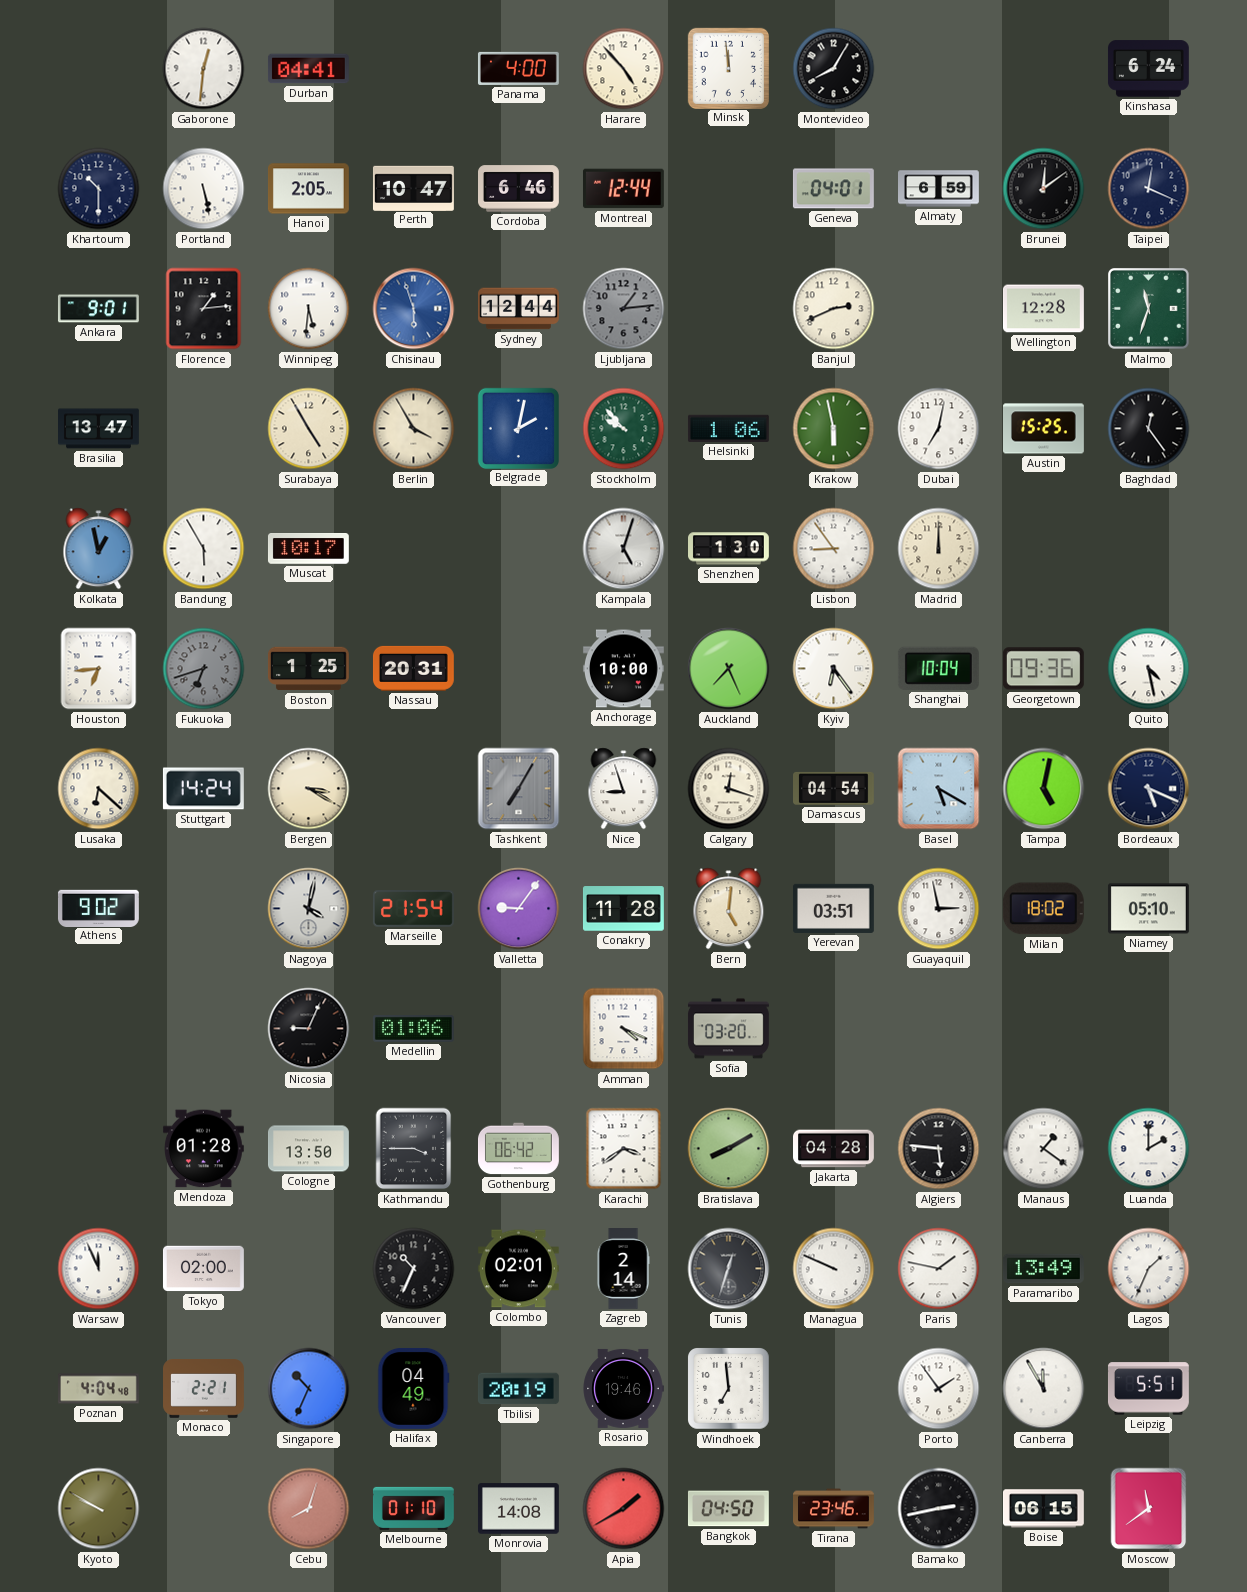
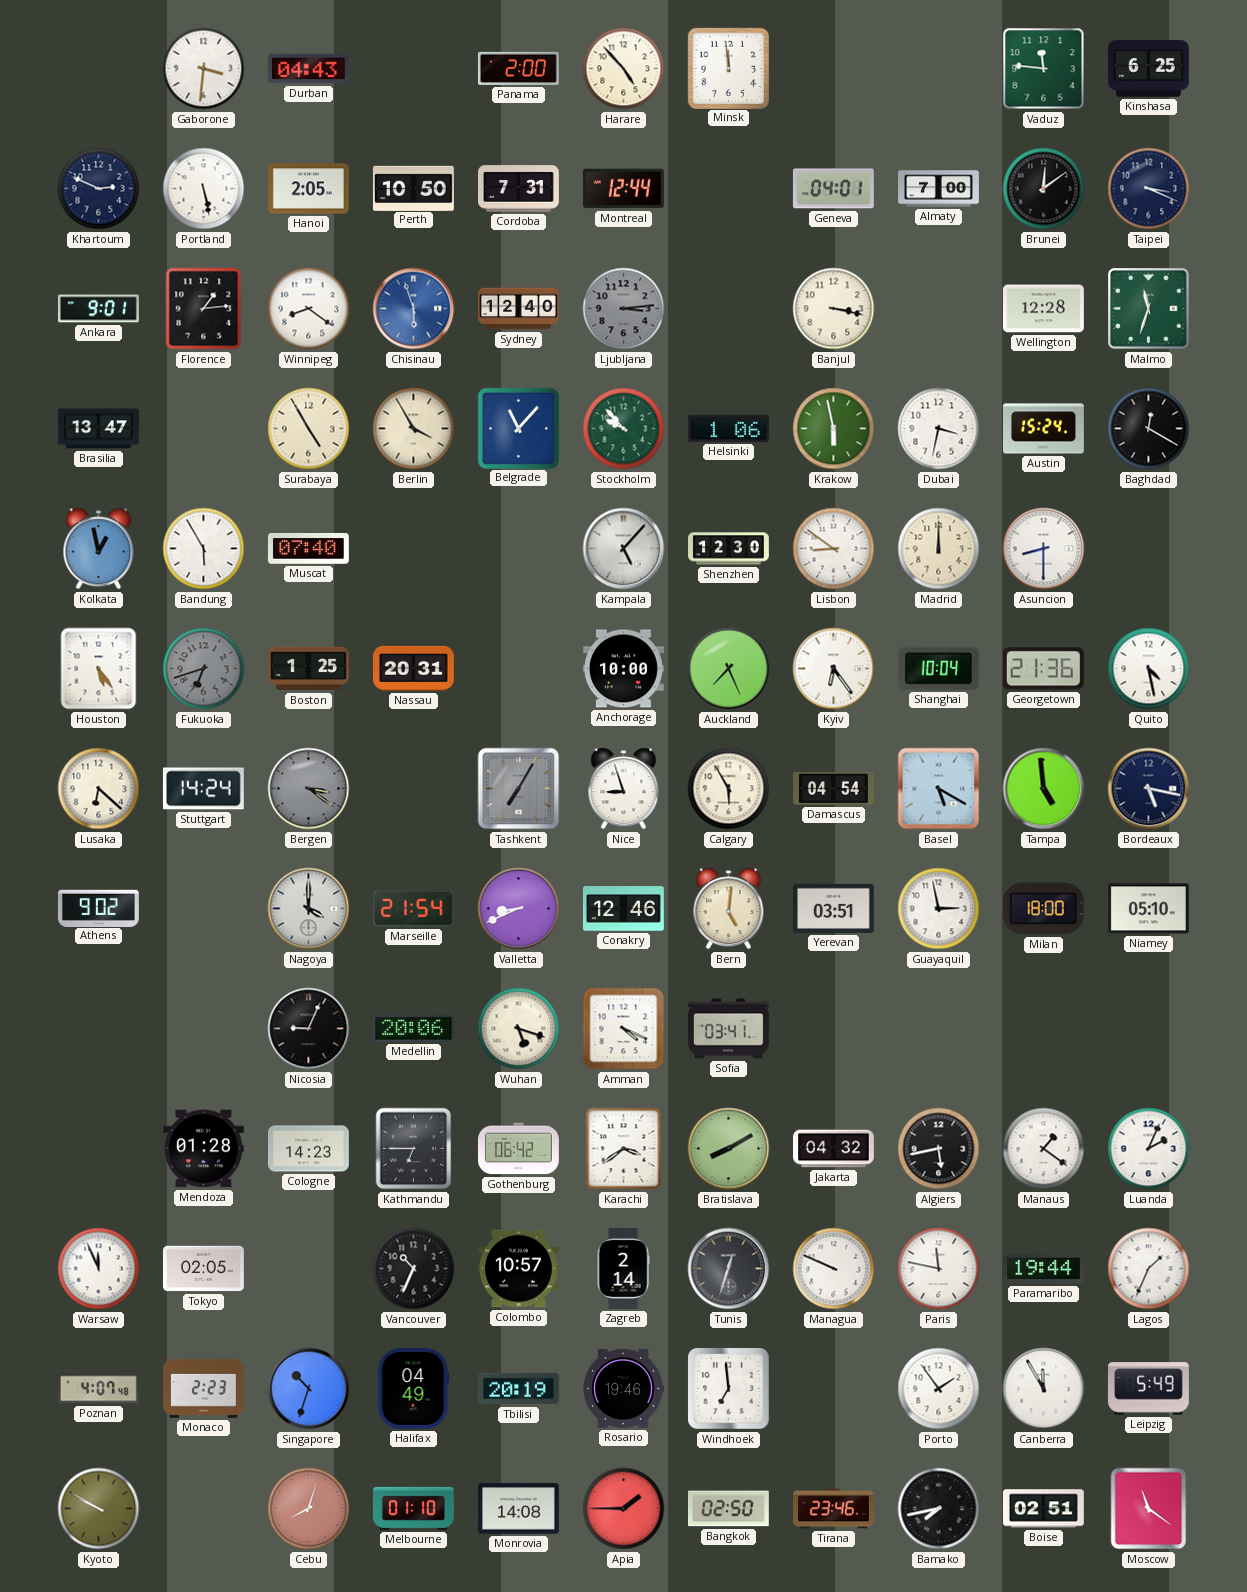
Gaborone: 12:31 -> 3:31
Durban: 04:41 -> 04:43
Panama: 4:00 -> 2:00
Montevideo: 8:05 -> none
Vaduz: none -> 11:46
Kinshasa: 6:24 -> 6:25
Khartoum: 10:30 -> 2:49
Perth: 10:47 -> 10:50
Cordoba: 6:46 -> 7:31
Almaty: 6:59 -> 7:00
Taipei: 12:19 -> 3:19
Winnipeg: 5:31 -> 8:21
Sydney: 12:44 -> 12:40
Ljubljana: 1:14 -> 3:14
Banjul: 2:41 -> 3:17
Belgrade: 2:02 -> 11:07
Dubai: 7:02 -> 3:32
Austin: 15:25 -> 15:24
Baghdad: 12:24 -> 12:20
Muscat: 10:17 -> 07:40
Kampala: 5:03 -> 5:07
Shenzhen: 1:30 -> 12:30
Lisbon: 8:54 -> 8:51
Asuncion: none -> 8:30
Houston: 6:44 -> 5:24
Georgetown: 09:36 -> 21:36
Bergen: 3:20 -> 3:21
Bergen dial: cream -> grey
Calgary: 12:18 -> 5:55
Tampa: 5:02 -> 4:59
Bordeaux: 5:19 -> 5:17
Nagoya: 4:02 -> 4:00
Valletta: 9:06 -> 8:41
Conakry: 11:28 -> 12:46
Milan: 18:02 -> 18:00
Medellin: 01:06 -> 20:06
Wuhan: none -> 5:18
Sofia: 03:20 -> 03:41
Cologne: 13:50 -> 14:23
Kathmandu: 3:45 -> 6:45
Jakarta: 04:28 -> 04:32
Algiers: 5:46 -> 5:43
Luanda: 2:00 -> 2:04
Tokyo: 02:00 -> 02:05
Colombo: 02:01 -> 10:57
Paris: 1:47 -> 11:47
Paramaribo: 13:49 -> 19:44
Poznan: 4:04 -> 4:07
Monaco: 2:21 -> 2:23
Singapore: 10:34 -> 10:33
Leipzig: 5:51 -> 5:49
Apia: 1:40 -> 1:45
Bangkok: 04:50 -> 02:50
Bamako: 2:43 -> 7:43
Boise: 06:15 -> 02:51
Moscow: 11:39 -> 11:21
